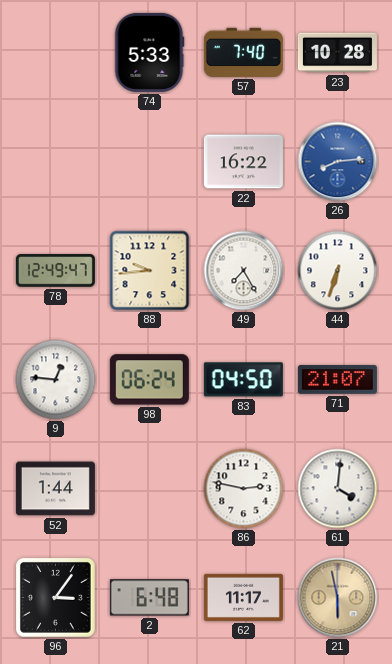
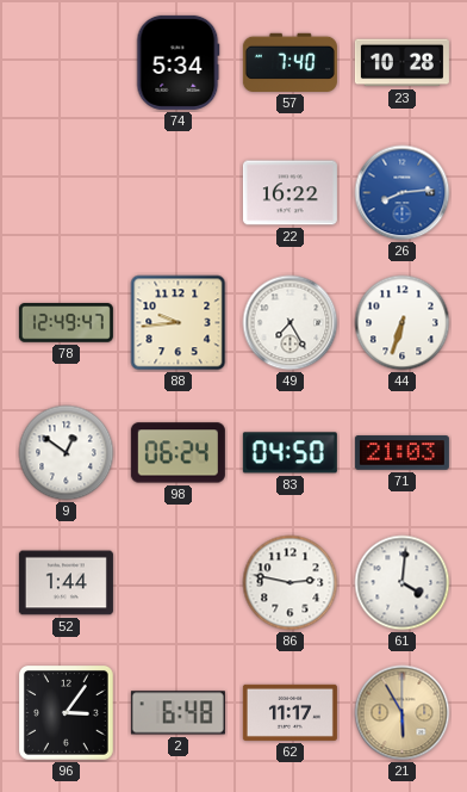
74: 5:33 -> 5:34
9: 12:46 -> 12:51
71: 21:07 -> 21:03
21: 5:58 -> 5:55
